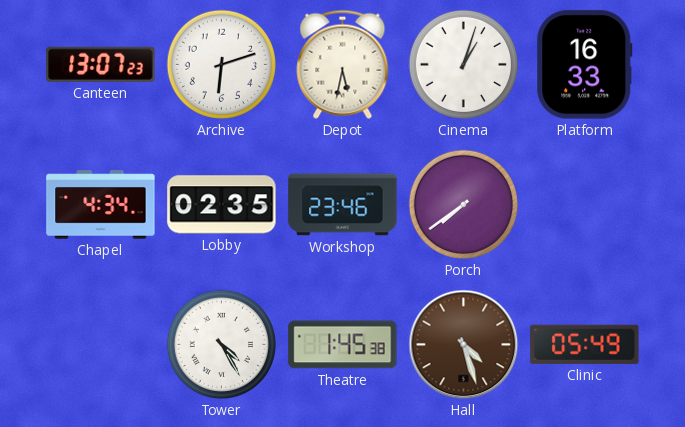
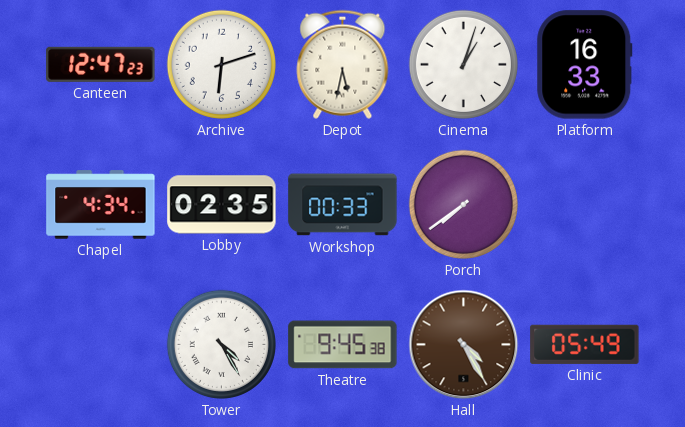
Canteen: 13:07 -> 12:47
Workshop: 23:46 -> 00:33
Theatre: 1:45 -> 9:45
Hall: 4:27 -> 4:25
